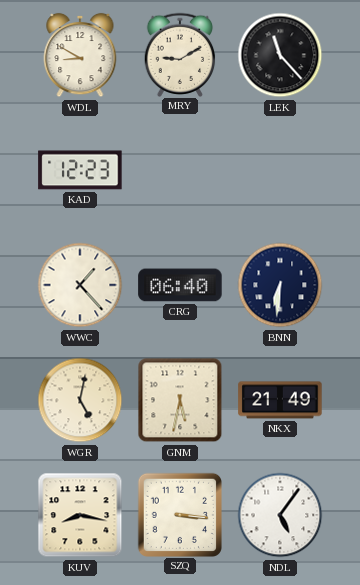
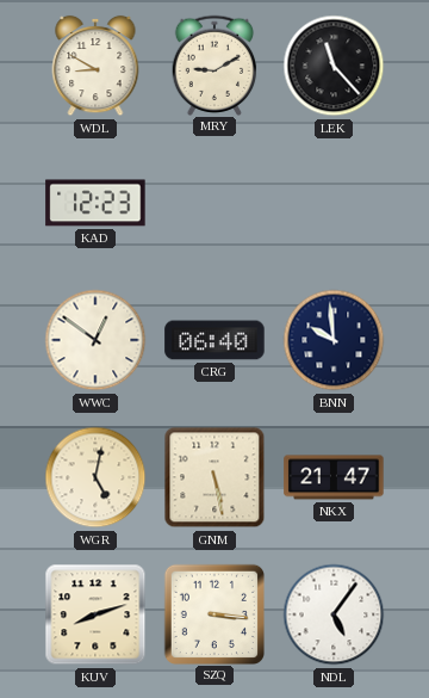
WWC: 1:23 -> 12:51
BNN: 6:31 -> 9:59
GNM: 5:32 -> 5:28
NKX: 21:49 -> 21:47
KUV: 8:17 -> 8:12
